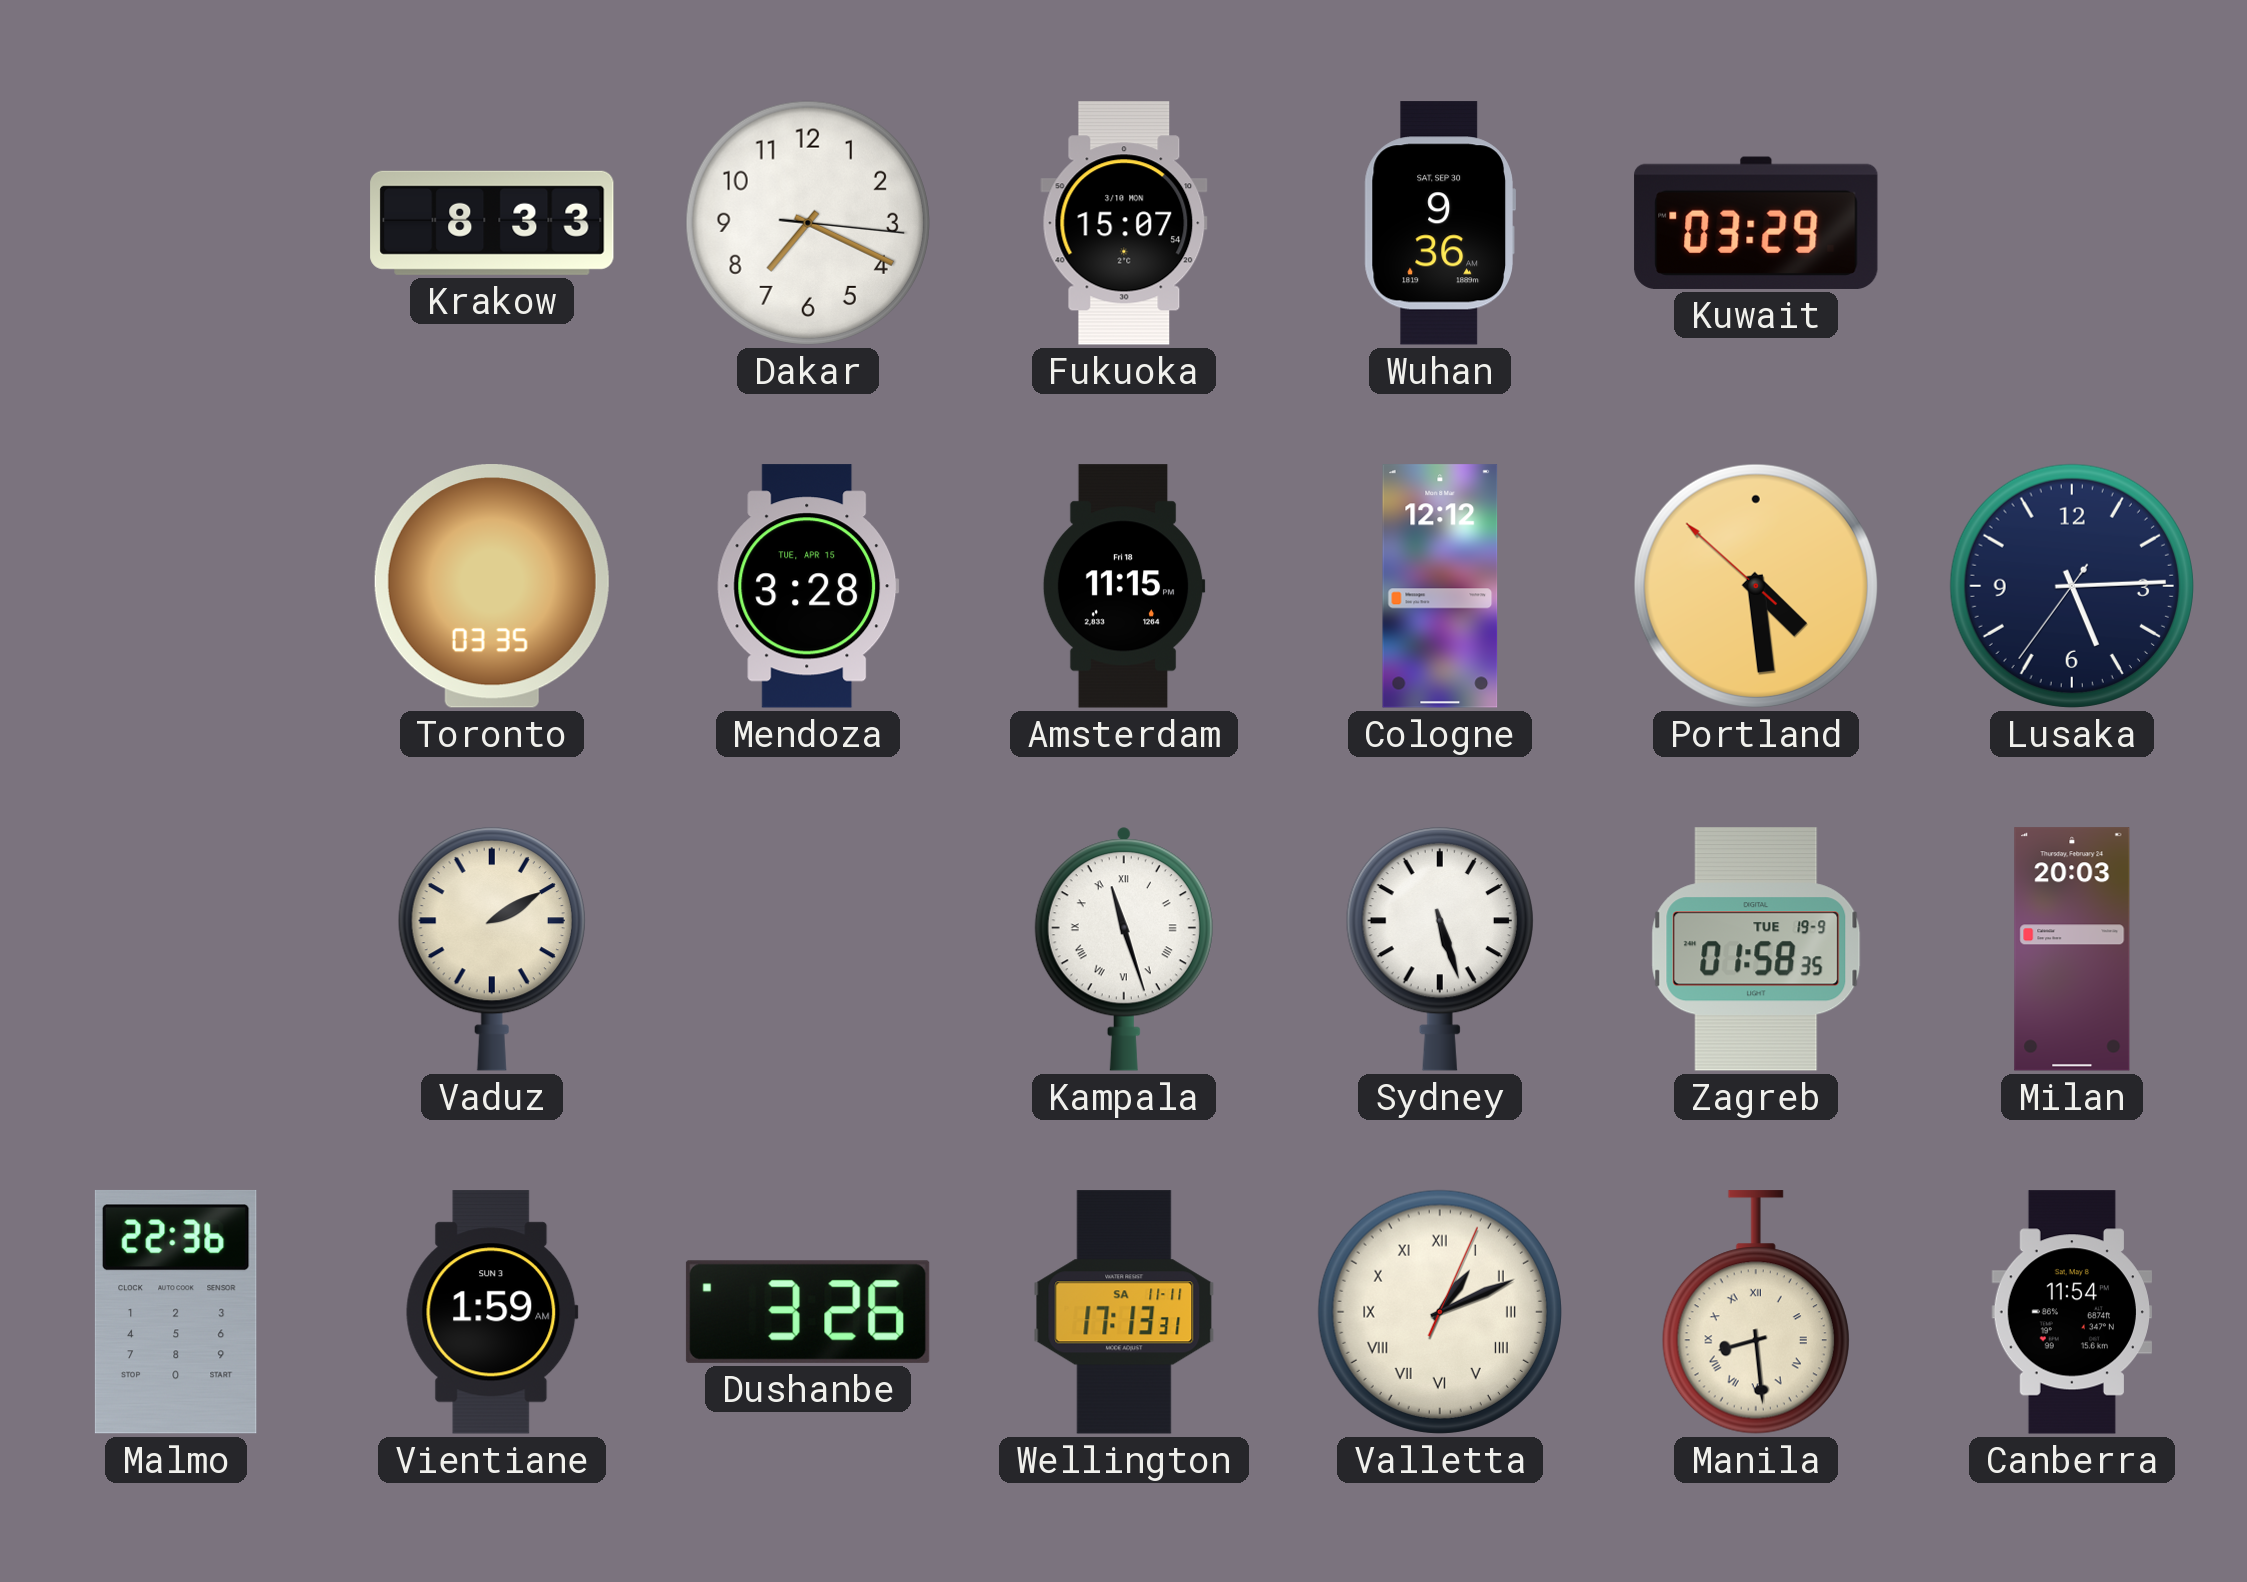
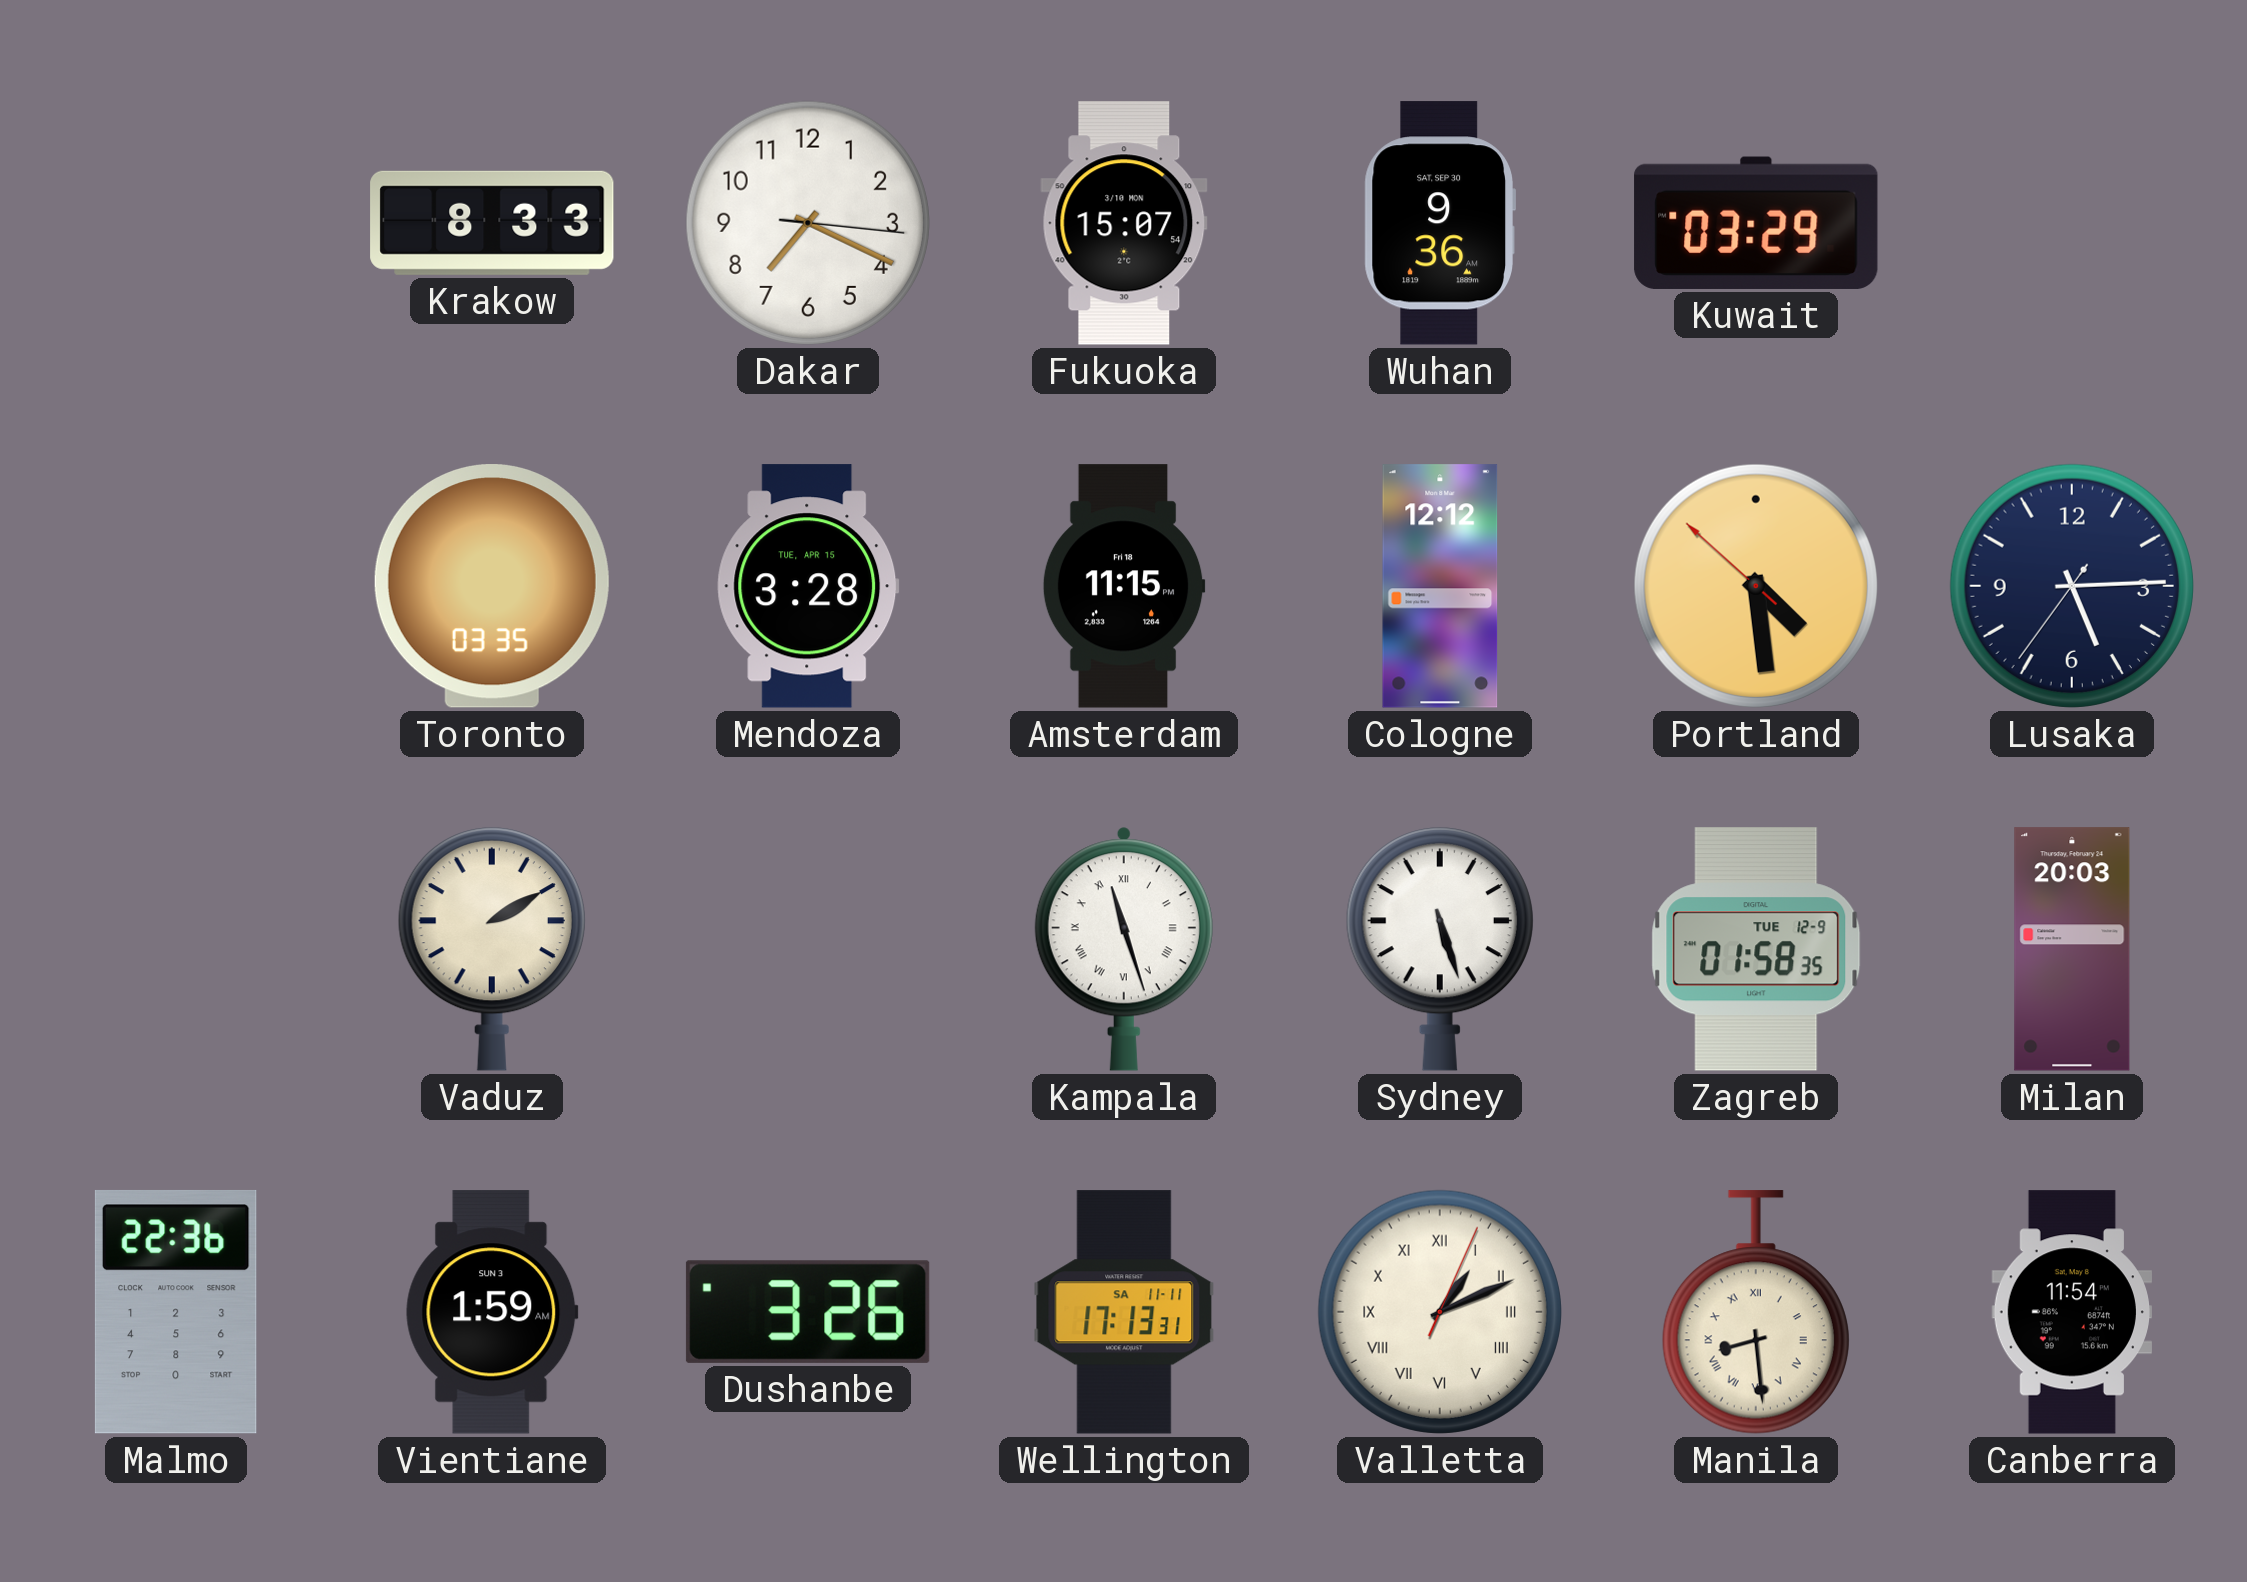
Zagreb date: TUE 19-9 -> TUE 12-9
